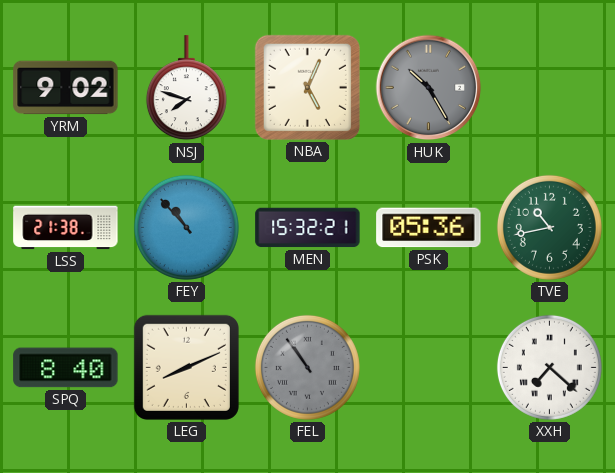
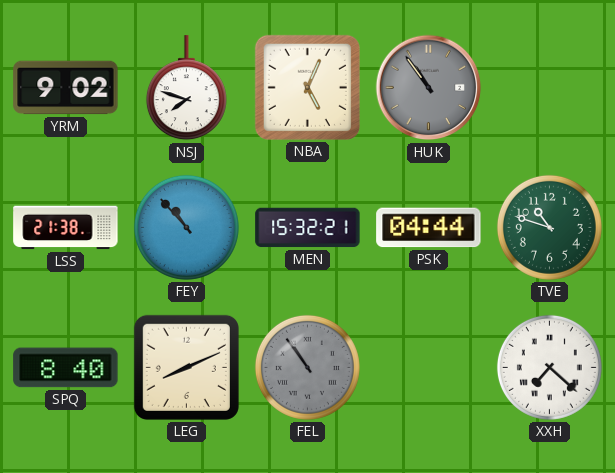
HUK: 10:25 -> 10:54
PSK: 05:36 -> 04:44
TVE: 10:43 -> 10:48
